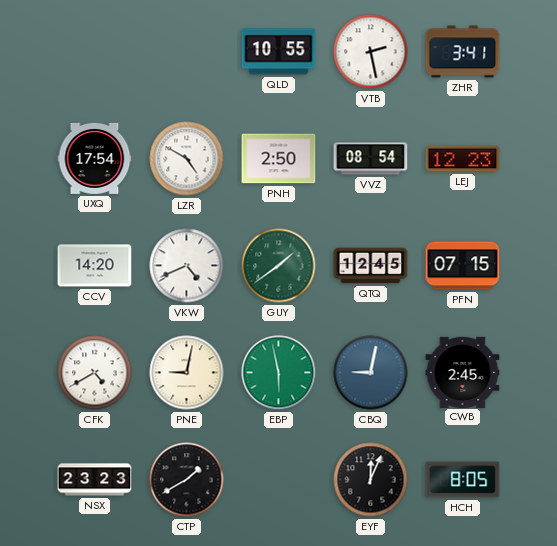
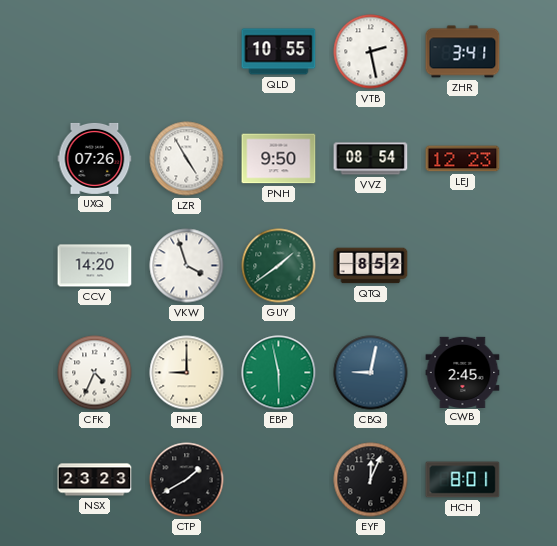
UXQ: 17:54 -> 07:26
LZR: 4:50 -> 4:55
PNH: 2:50 -> 9:50
VKW: 4:41 -> 3:57
QTQ: 12:45 -> 8:52
PFN: 07:15 -> none
CFK: 4:40 -> 4:34
PNE: 9:02 -> 9:00
HCH: 8:05 -> 8:01
